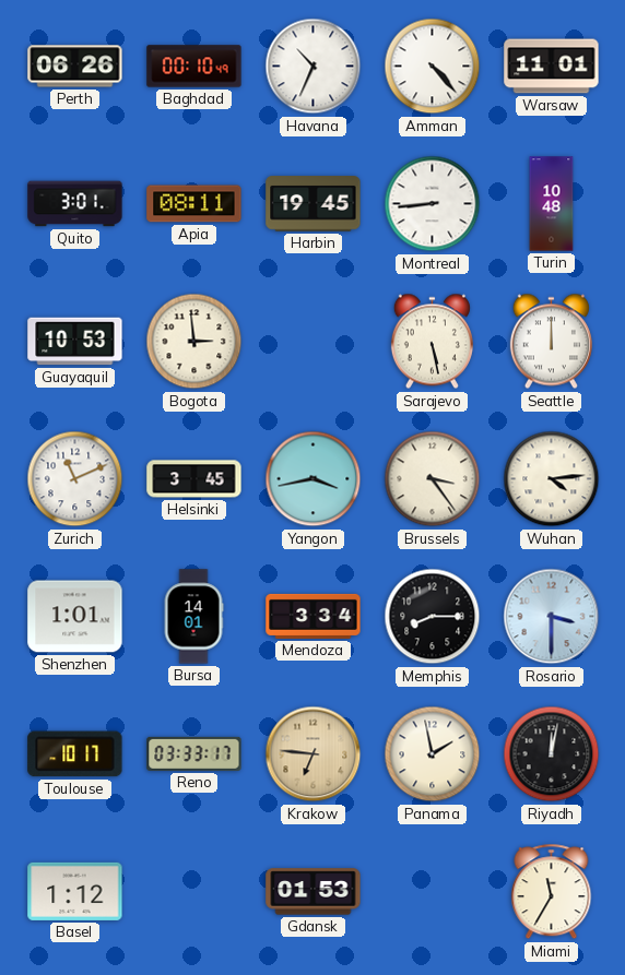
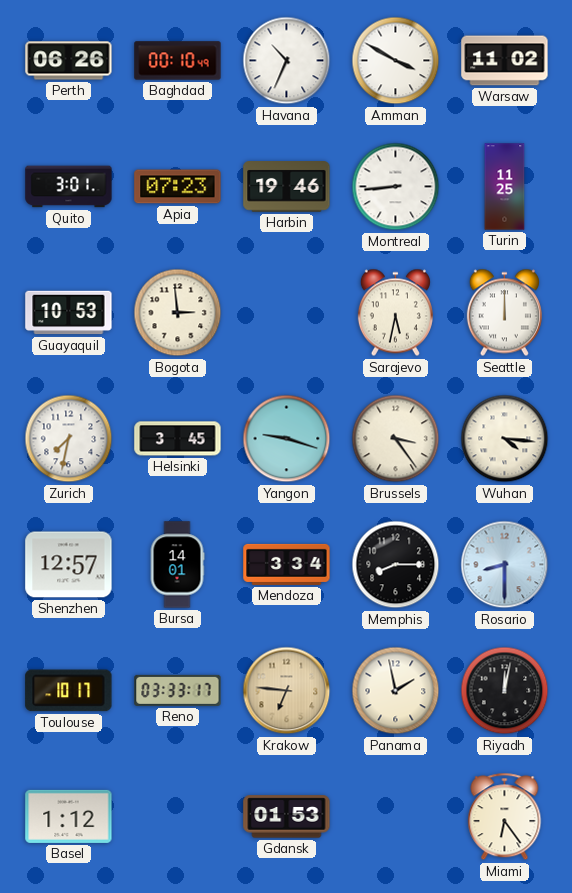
Amman: 4:23 -> 3:50
Warsaw: 11:01 -> 11:02
Apia: 08:11 -> 07:23
Harbin: 19:45 -> 19:46
Turin: 10:48 -> 11:25
Sarajevo: 5:28 -> 5:32
Zurich: 11:11 -> 7:32
Yangon: 3:43 -> 9:18
Wuhan: 4:14 -> 4:16
Shenzhen: 1:01 -> 12:57
Rosario: 3:30 -> 8:30
Miami: 11:35 -> 6:24
